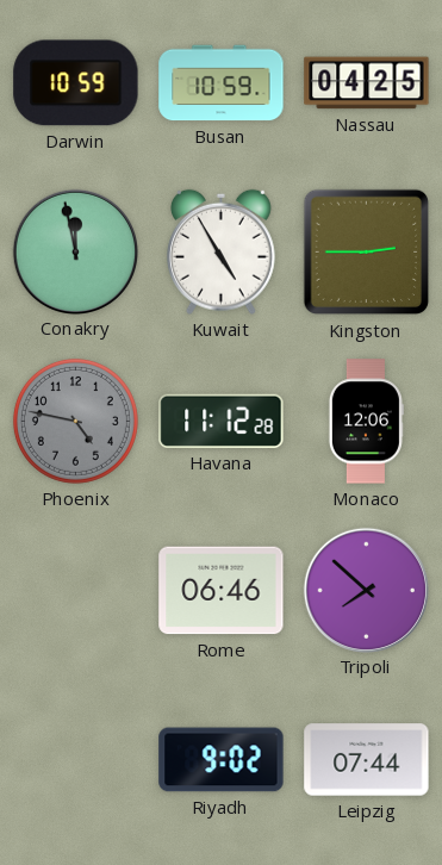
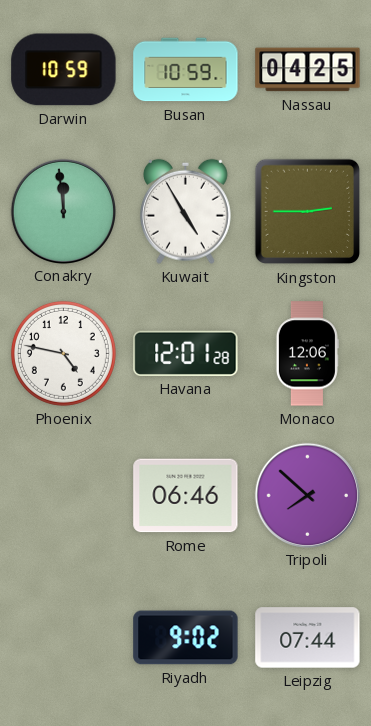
Conakry: 11:58 -> 11:59
Phoenix dial: grey -> white
Havana: 11:12 -> 12:01
